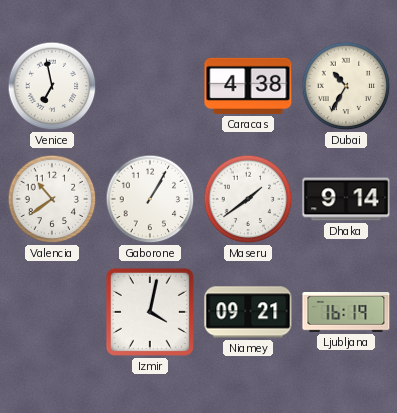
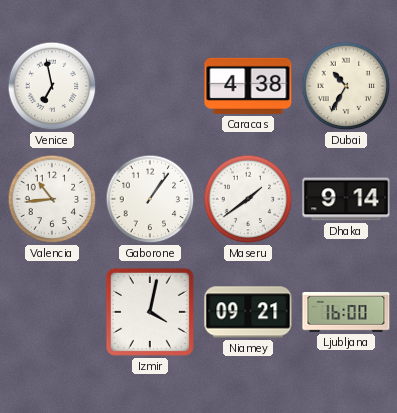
Valencia: 10:39 -> 10:44
Gaborone: 1:05 -> 1:06
Ljubljana: 16:19 -> 16:00
